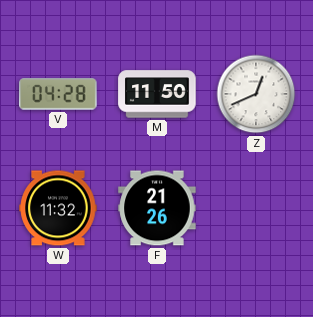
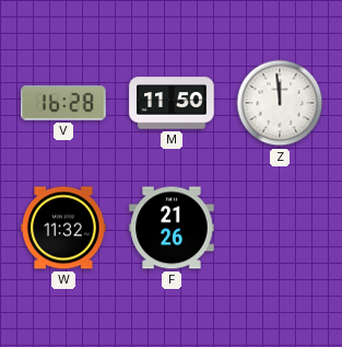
V: 04:28 -> 16:28
Z: 12:41 -> 11:59
